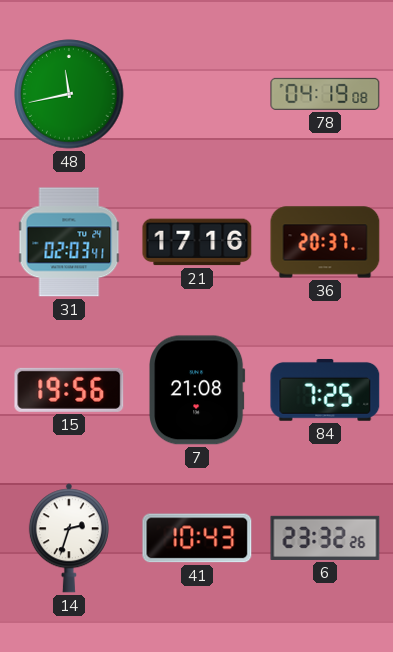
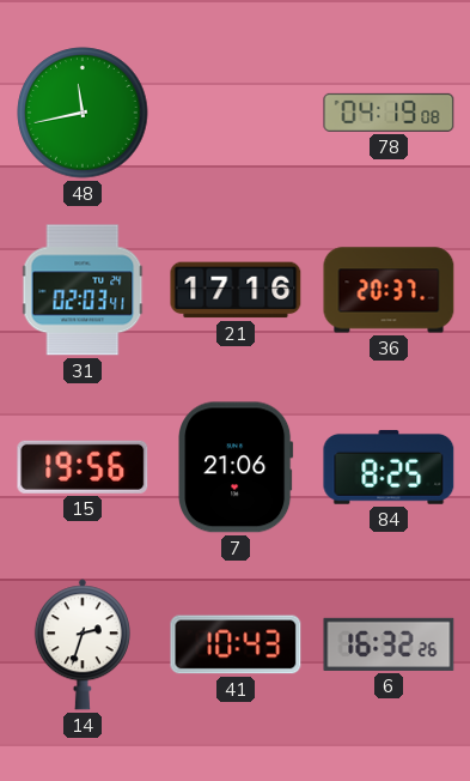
7: 21:08 -> 21:06
84: 7:25 -> 8:25
6: 23:32 -> 16:32
